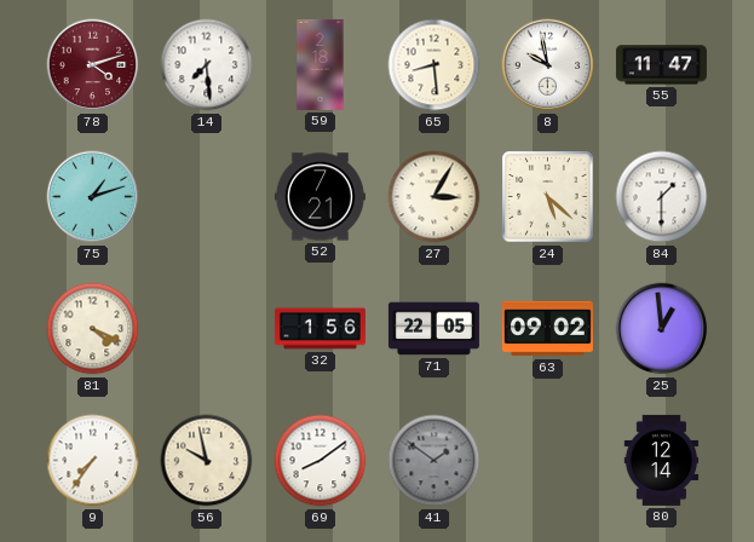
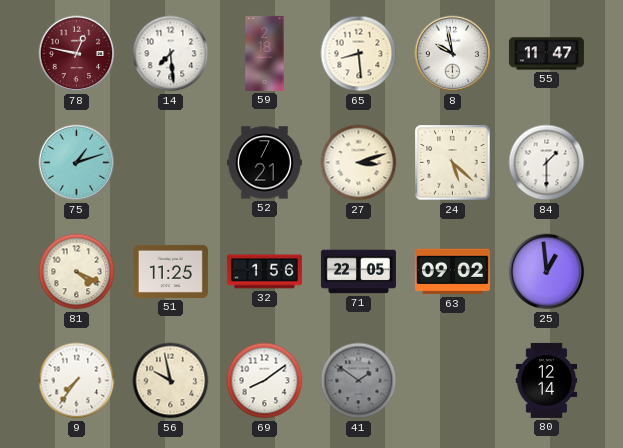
78: 4:12 -> 12:47
27: 3:05 -> 3:12
51: none -> 11:25
